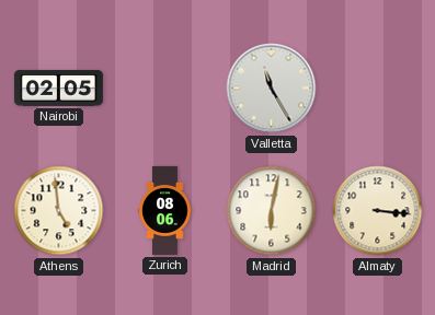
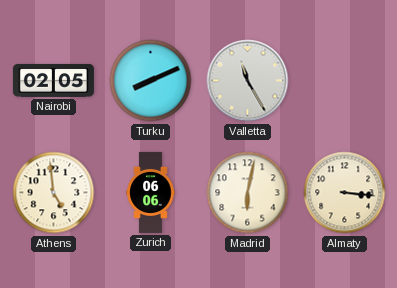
Turku: none -> 8:11
Zurich: 08:06 -> 06:06
